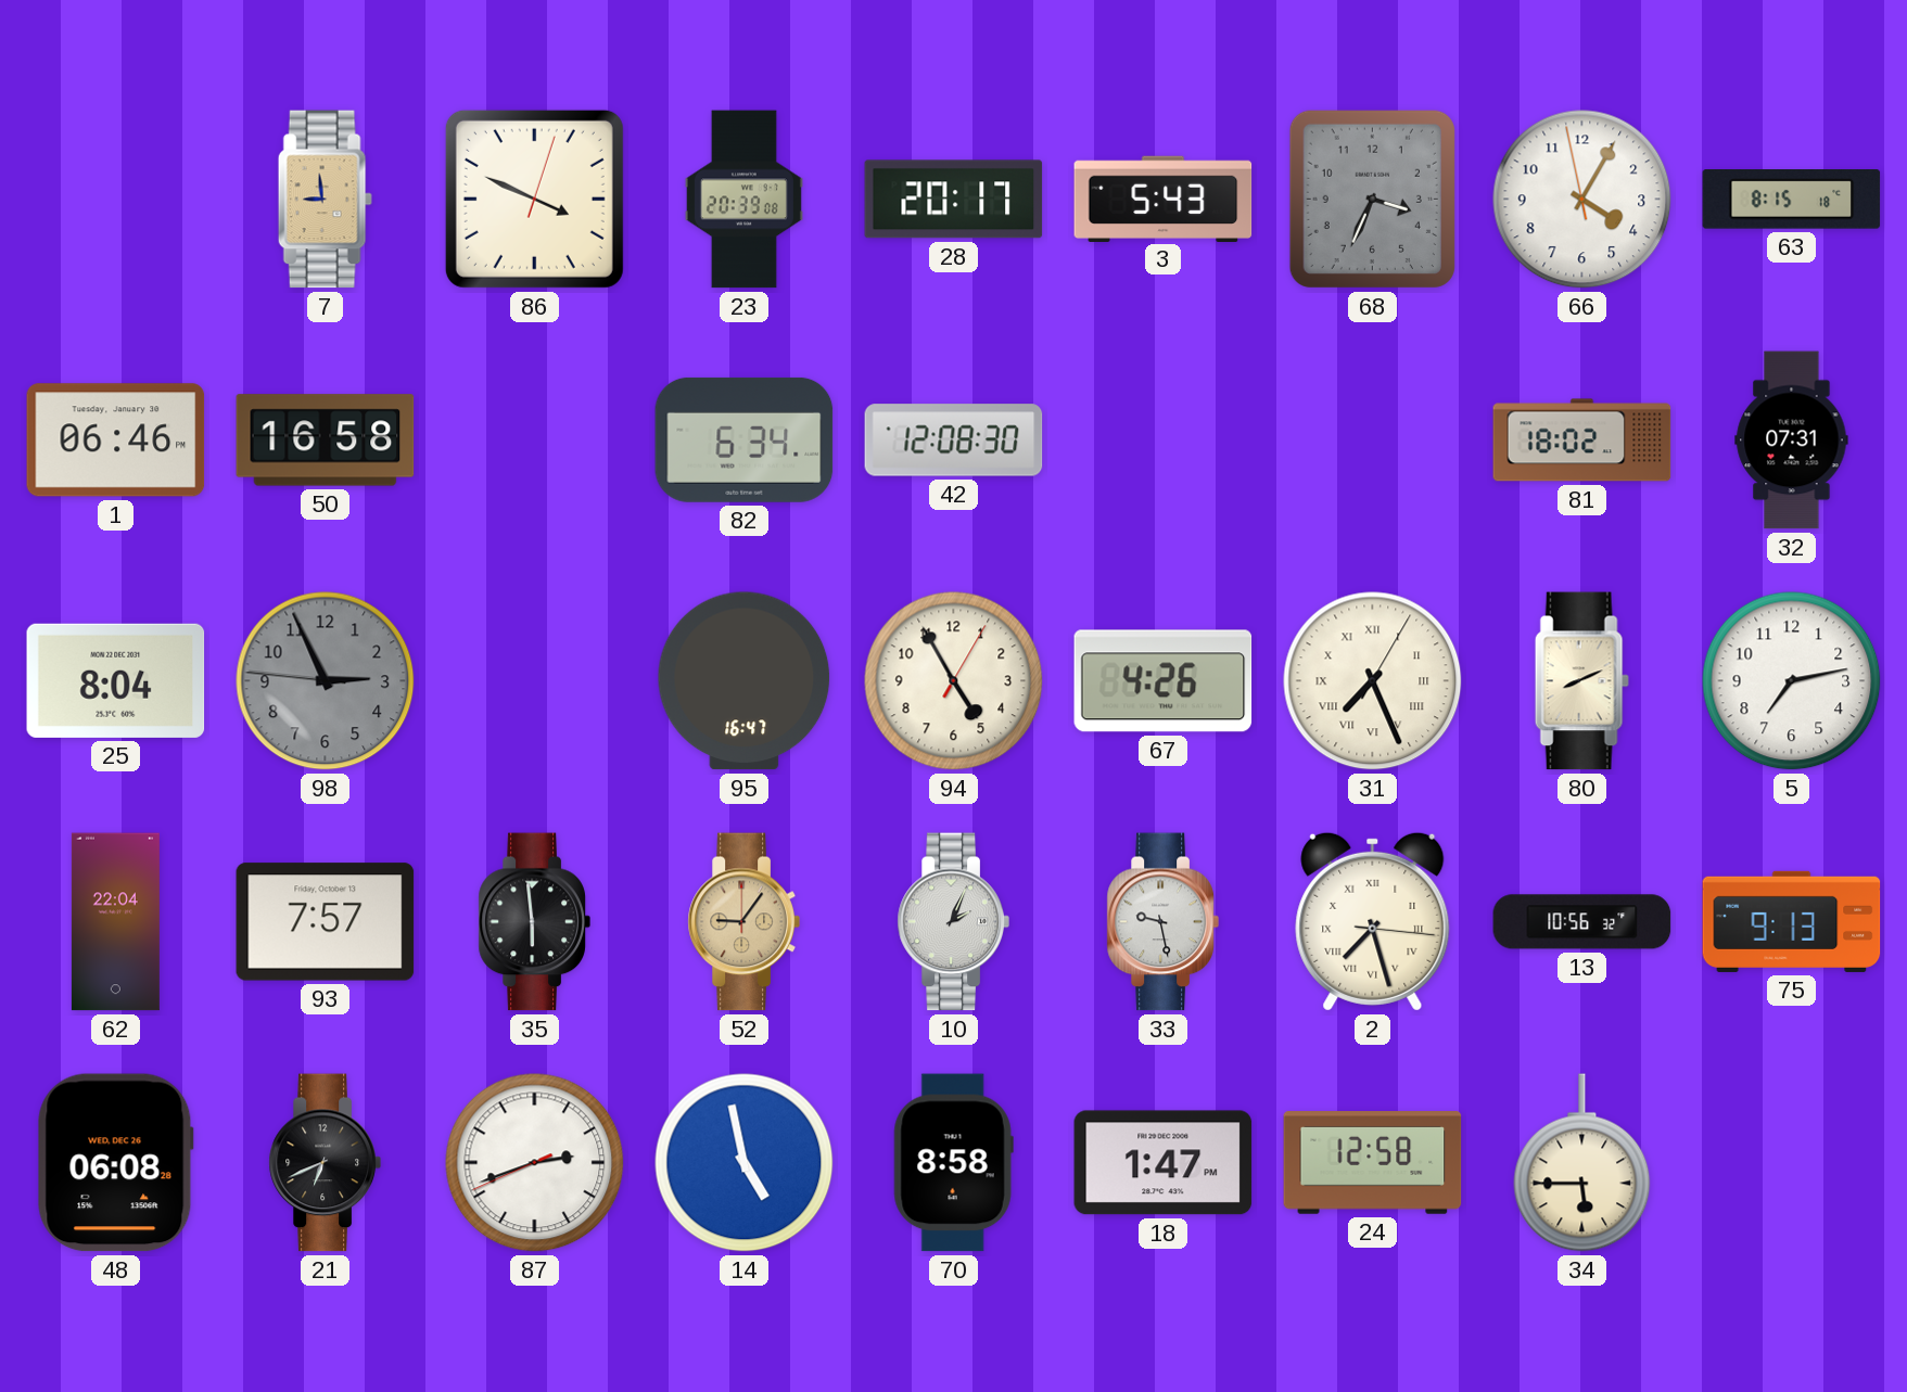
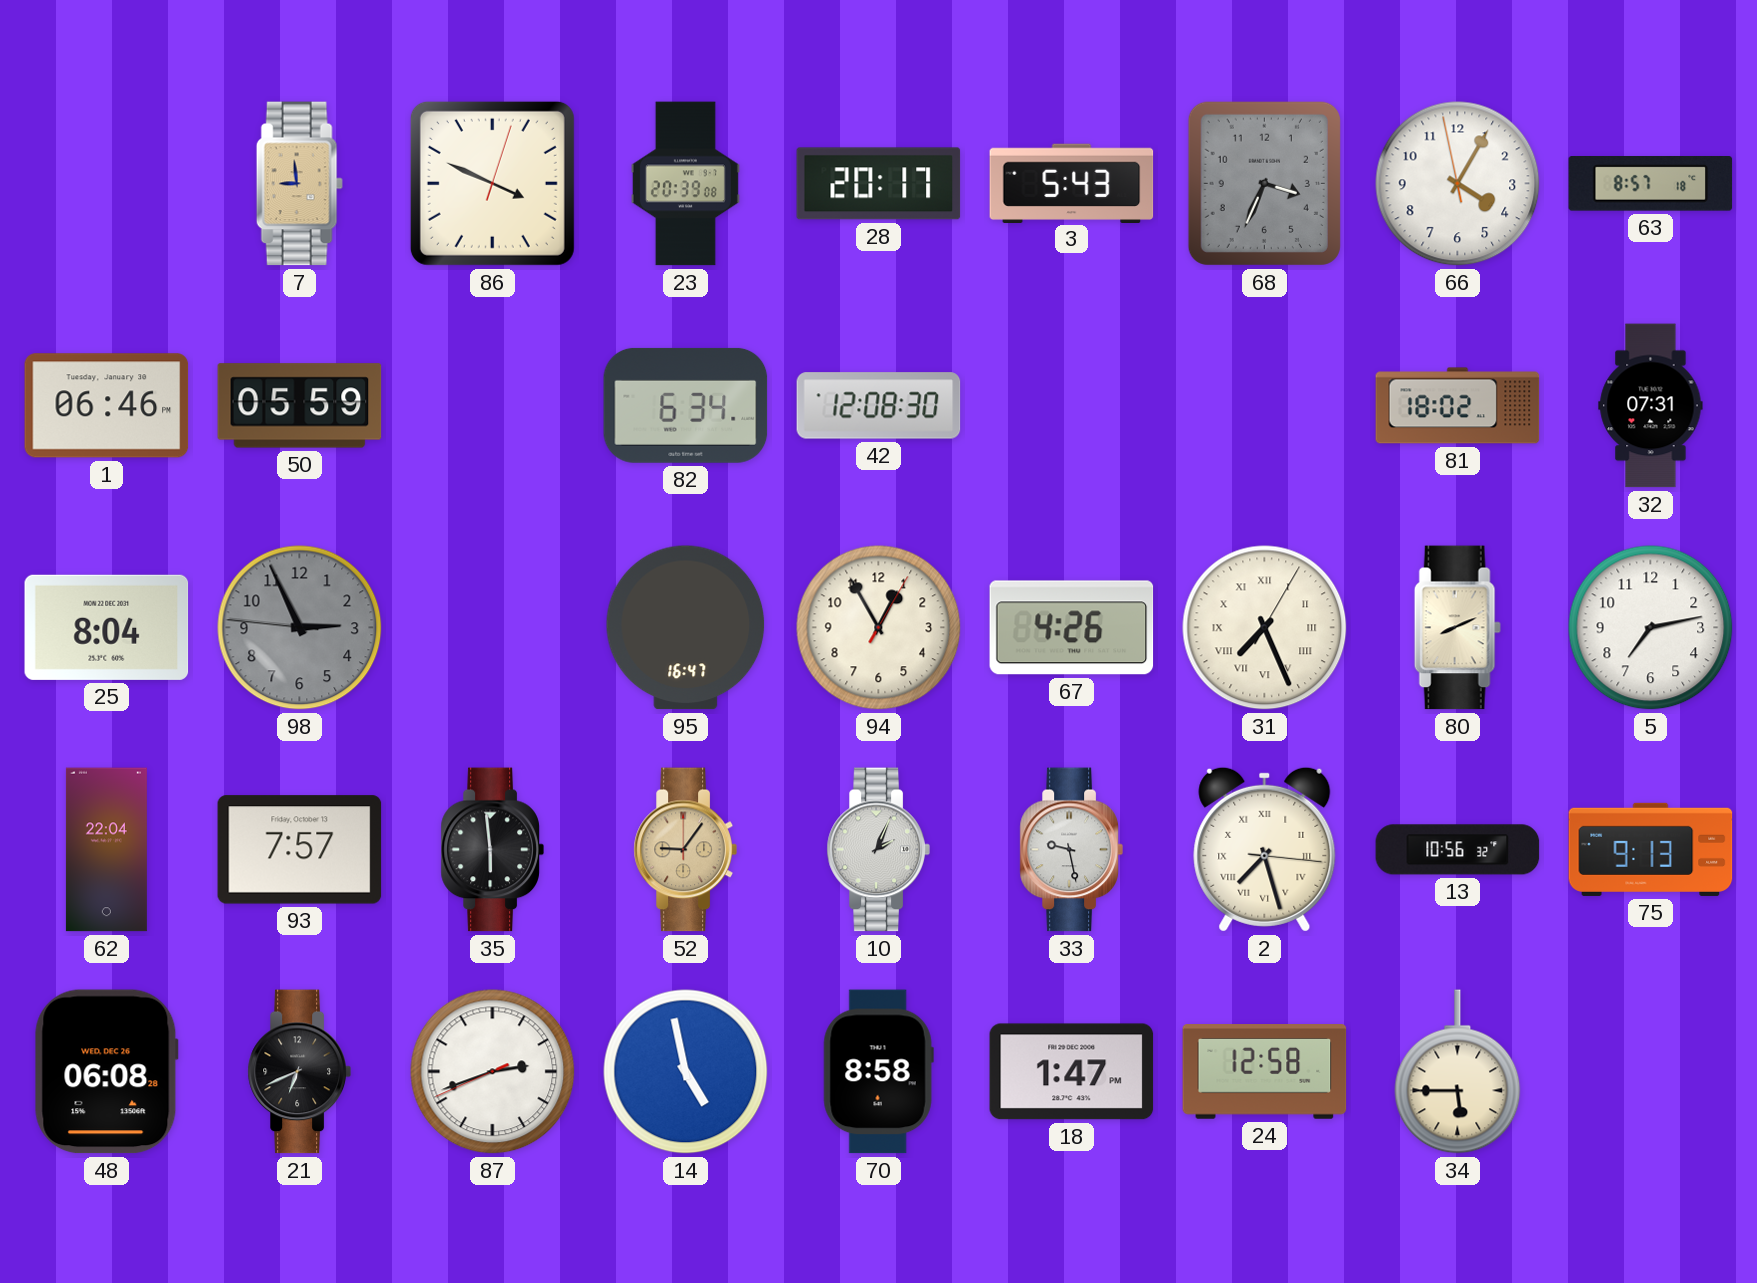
63: 8:15 -> 8:57
50: 16:58 -> 05:59
94: 4:55 -> 12:55
